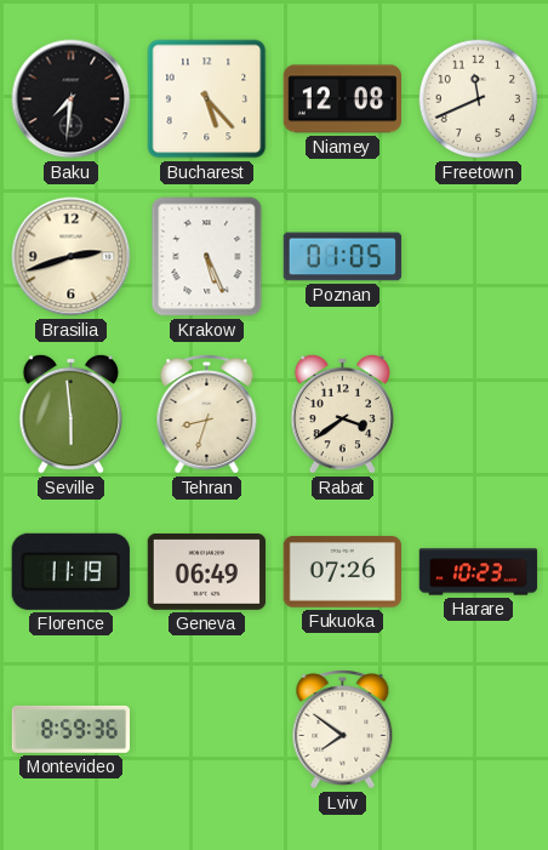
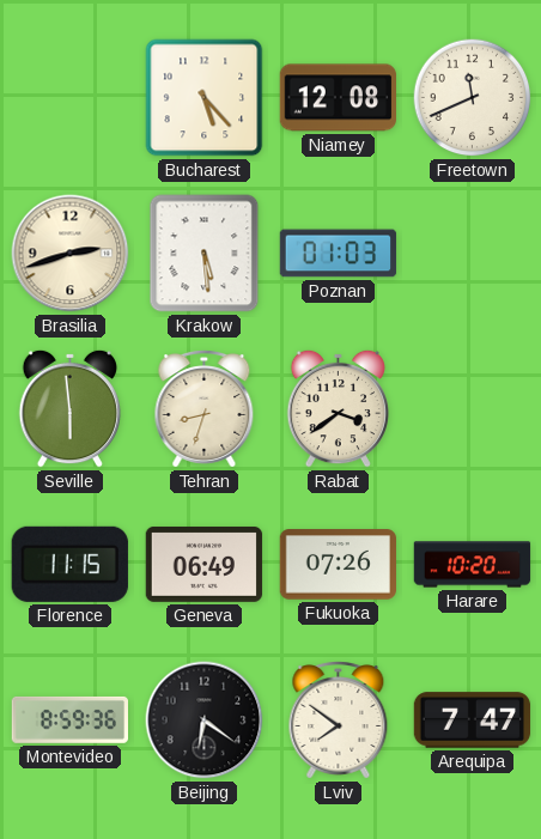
Baku: 7:31 -> none
Krakow: 5:26 -> 5:29
Poznan: 01:05 -> 01:03
Florence: 11:19 -> 11:15
Harare: 10:23 -> 10:20
Beijing: none -> 6:21
Arequipa: none -> 7:47
